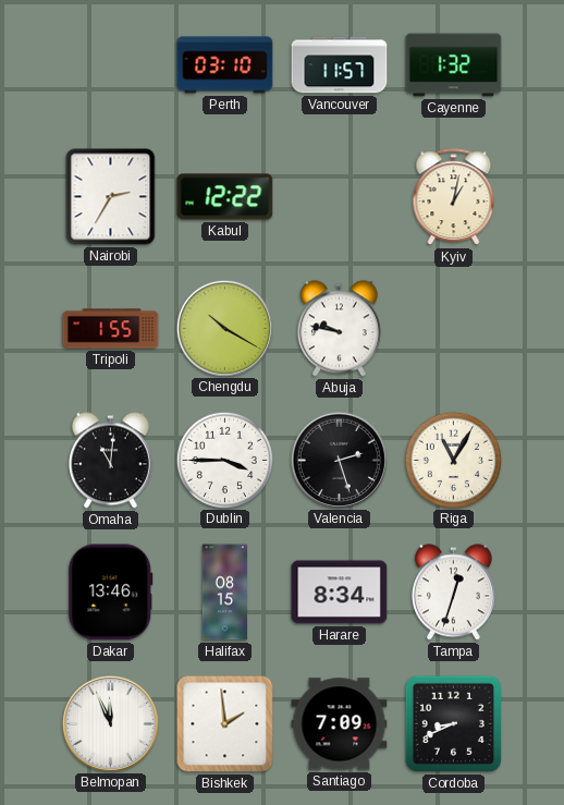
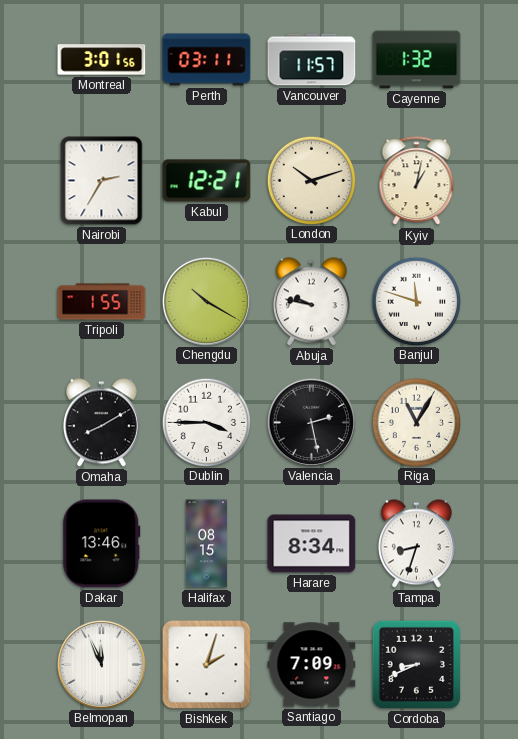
Montreal: none -> 3:01
Perth: 03:10 -> 03:11
Kabul: 12:22 -> 12:21
London: none -> 10:12
Banjul: none -> 11:48
Omaha: 11:01 -> 8:10
Valencia: 2:27 -> 2:28
Tampa: 12:33 -> 8:33
Bishkek: 1:59 -> 2:03
